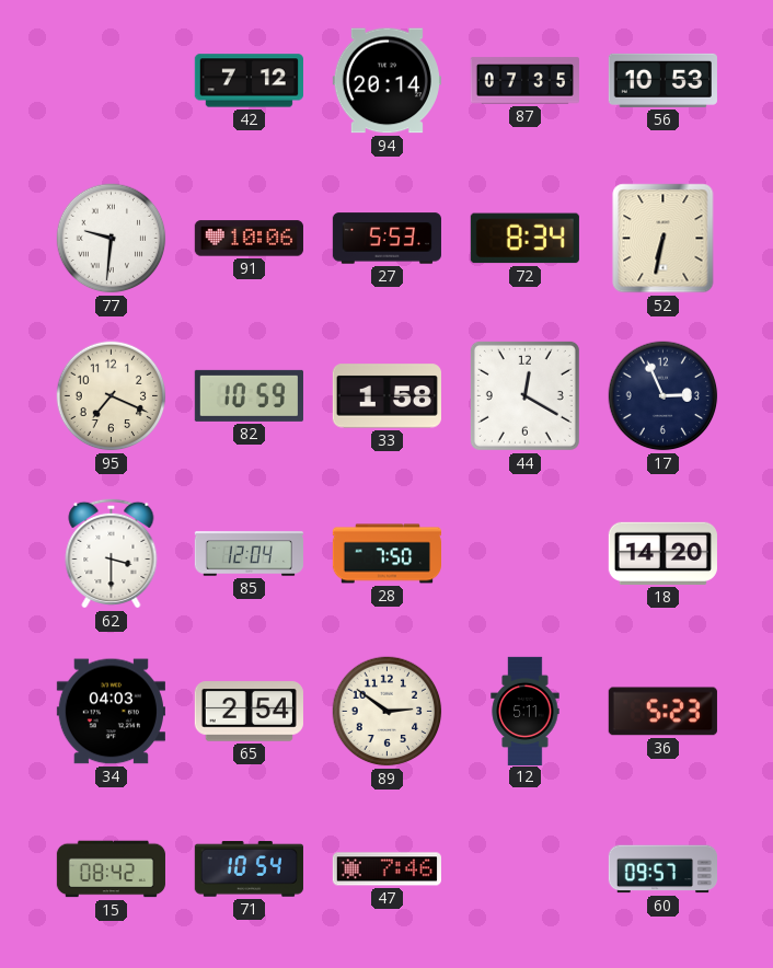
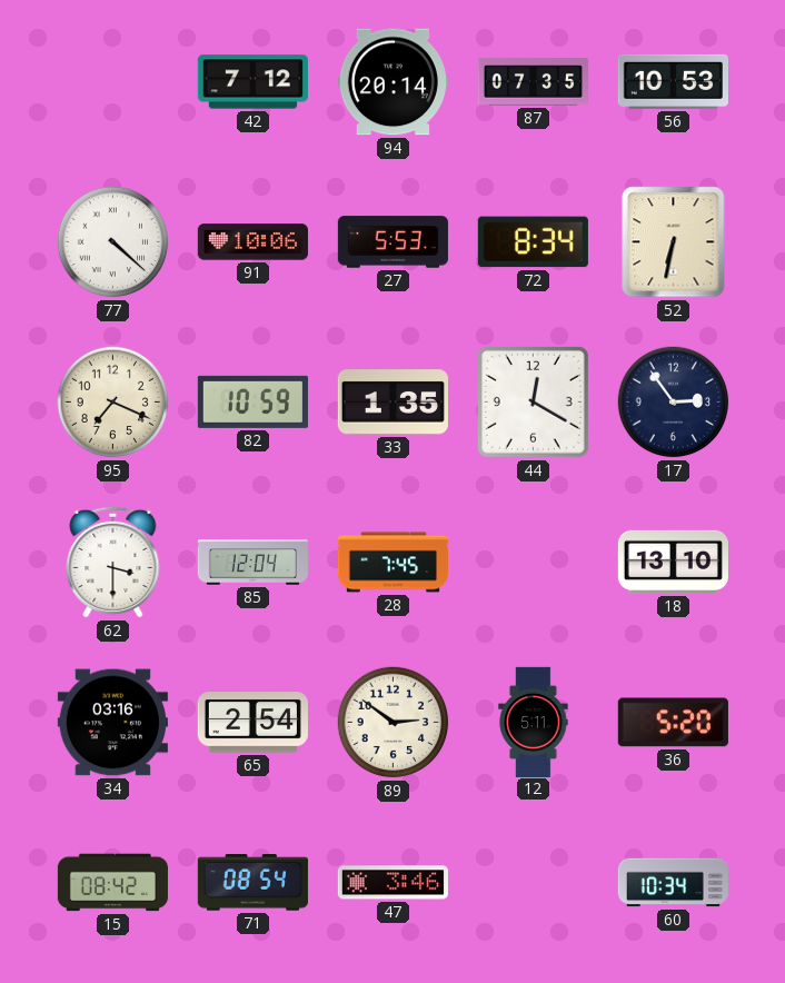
77: 9:31 -> 4:22
33: 1:58 -> 1:35
17: 2:56 -> 2:54
28: 7:50 -> 7:45
18: 14:20 -> 13:10
34: 04:03 -> 03:16
36: 5:23 -> 5:20
71: 10:54 -> 08:54
47: 7:46 -> 3:46
60: 09:57 -> 10:34
